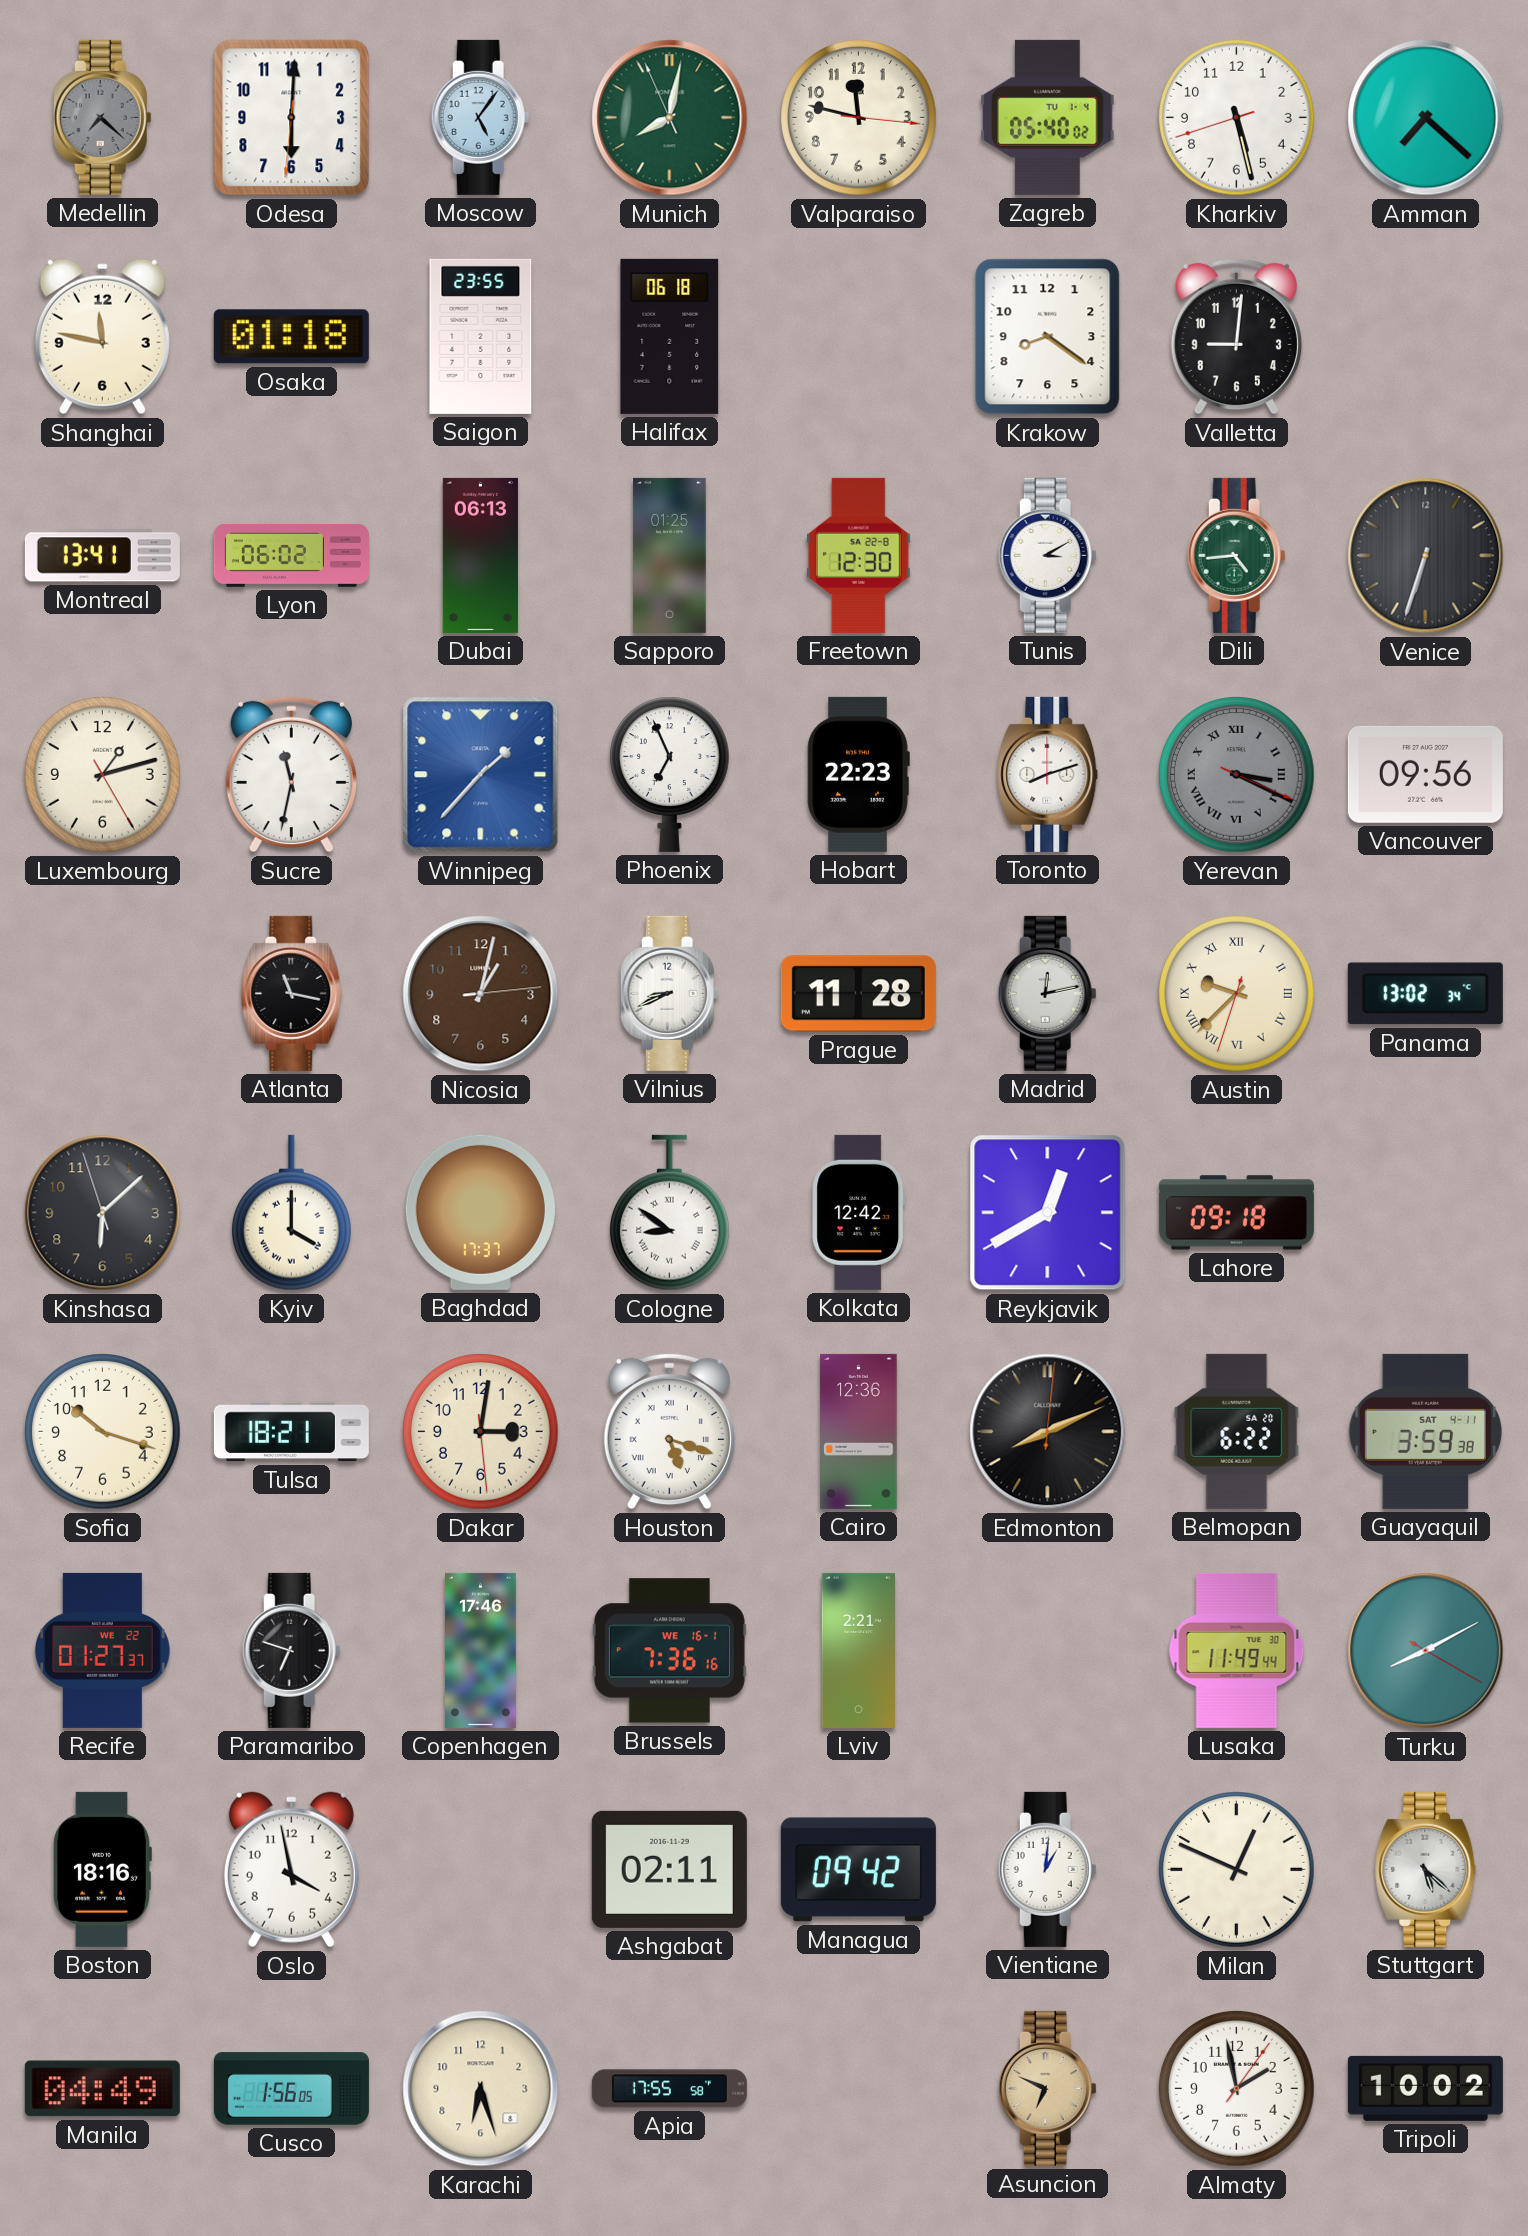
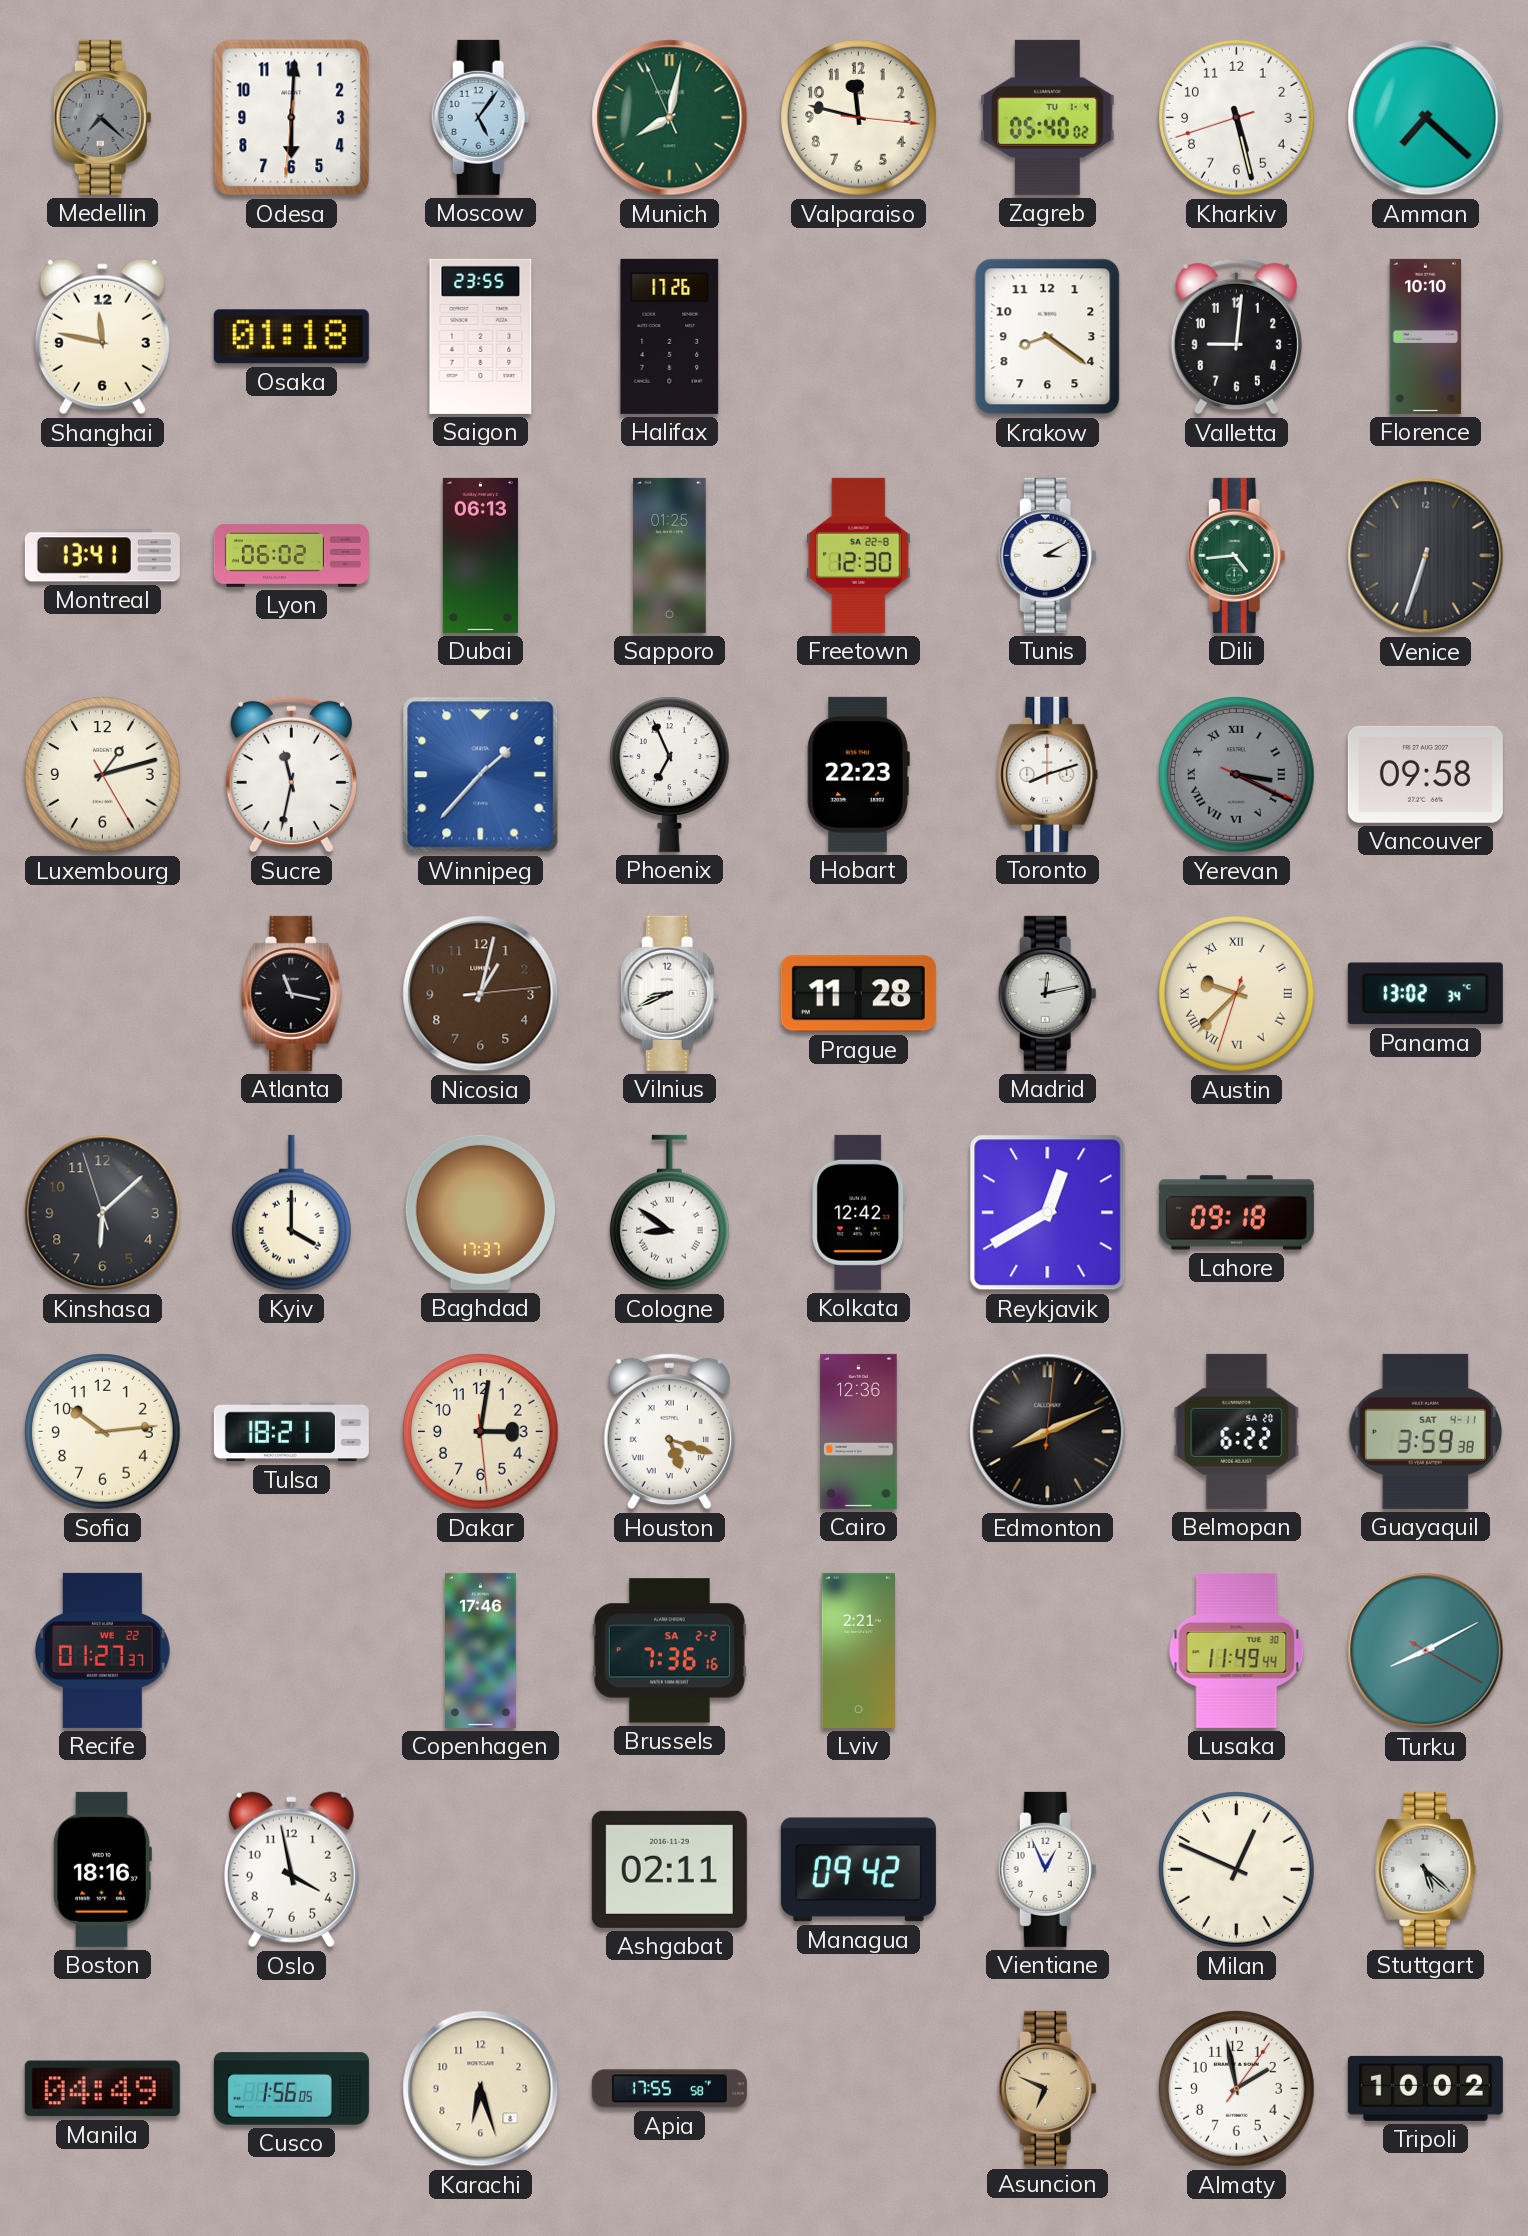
Halifax: 06:18 -> 17:26
Florence: none -> 10:10
Vancouver: 09:56 -> 09:58
Sofia: 10:18 -> 10:14
Paramaribo: 6:48 -> none
Brussels date: WE 16-1 -> SA 2-2
Vientiane: 1:01 -> 12:56
